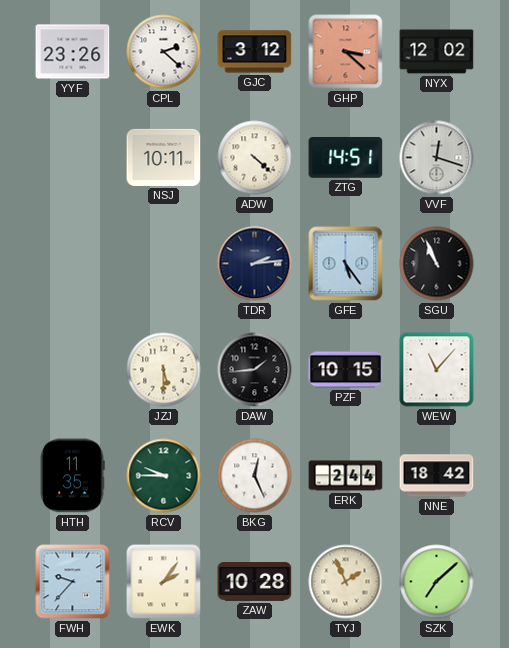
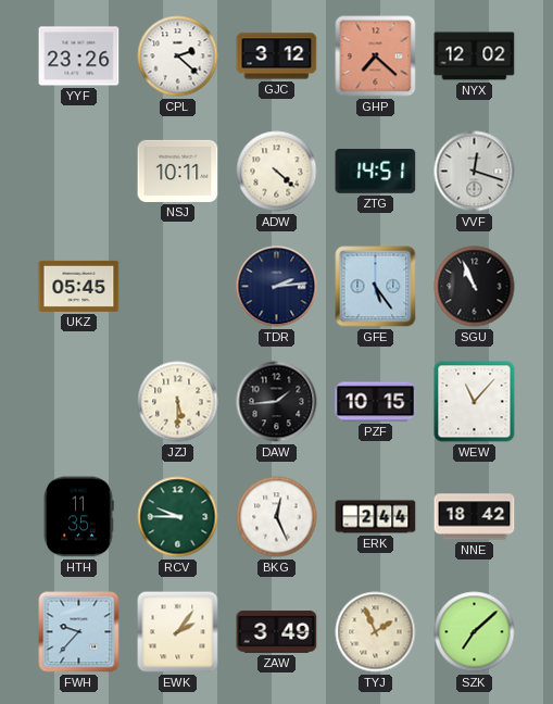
GHP: 3:22 -> 7:22
UKZ: none -> 05:45
ZAW: 10:28 -> 3:49
